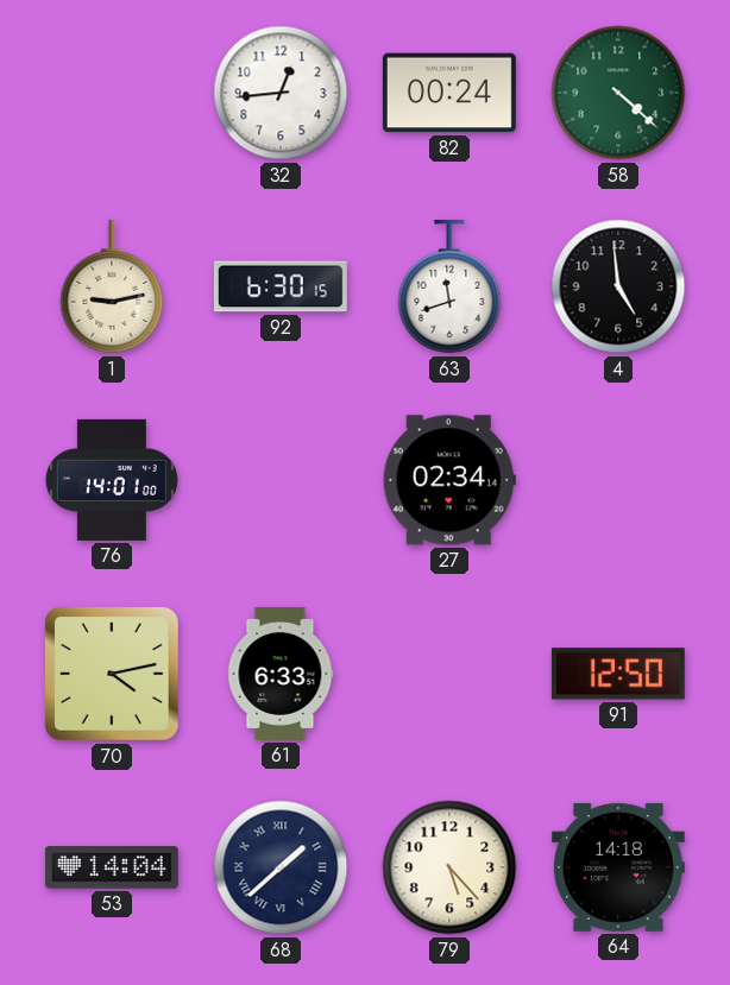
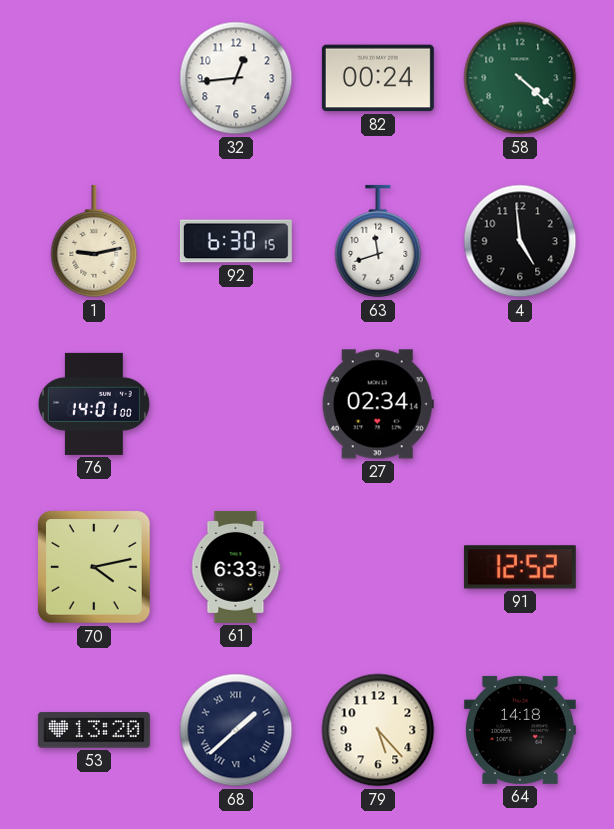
91: 12:50 -> 12:52
53: 14:04 -> 13:20
